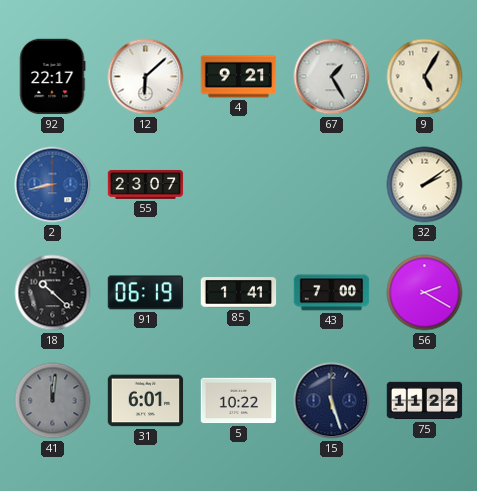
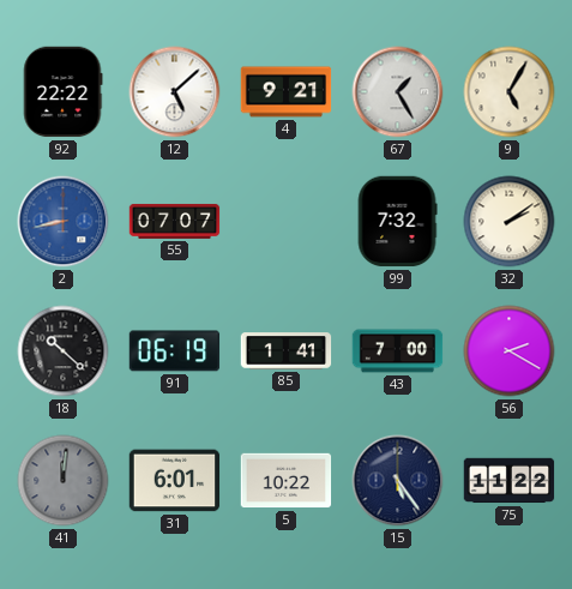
92: 22:17 -> 22:22
12: 6:08 -> 5:08
55: 23:07 -> 07:07
99: none -> 7:32
15: 5:27 -> 5:24
